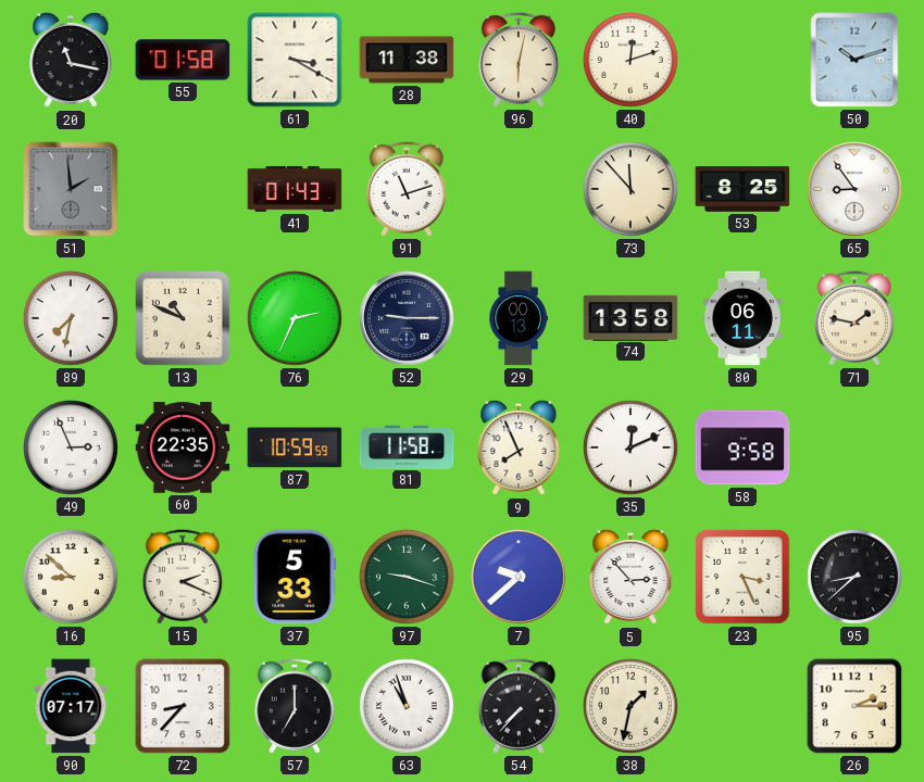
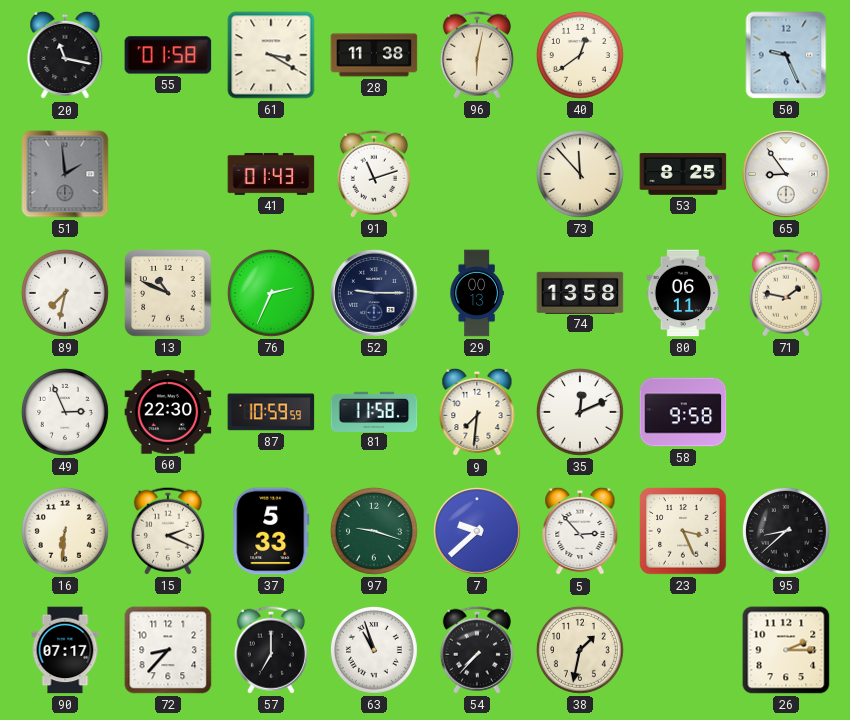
40: 12:12 -> 12:39
50: 10:12 -> 9:26
60: 22:35 -> 22:30
9: 7:56 -> 7:31
16: 8:52 -> 6:31
